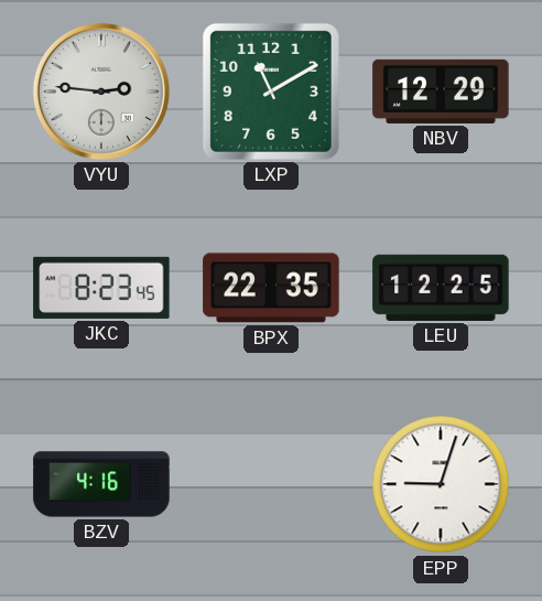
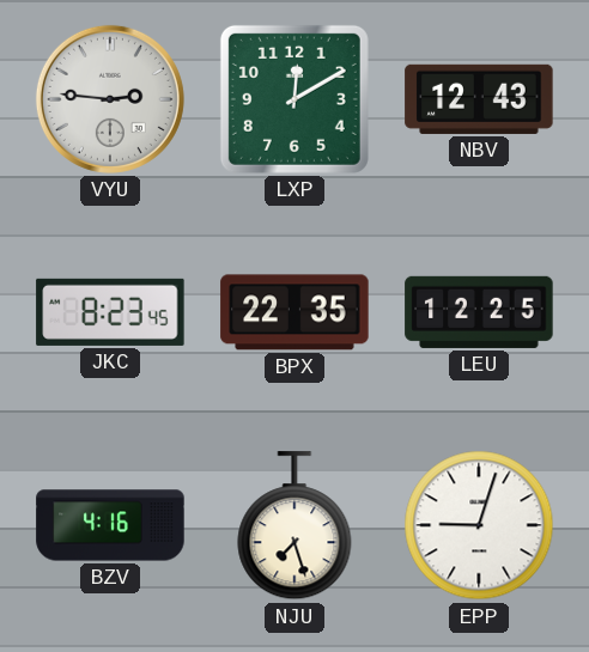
LXP: 11:10 -> 12:10
NBV: 12:29 -> 12:43
NJU: none -> 7:27
